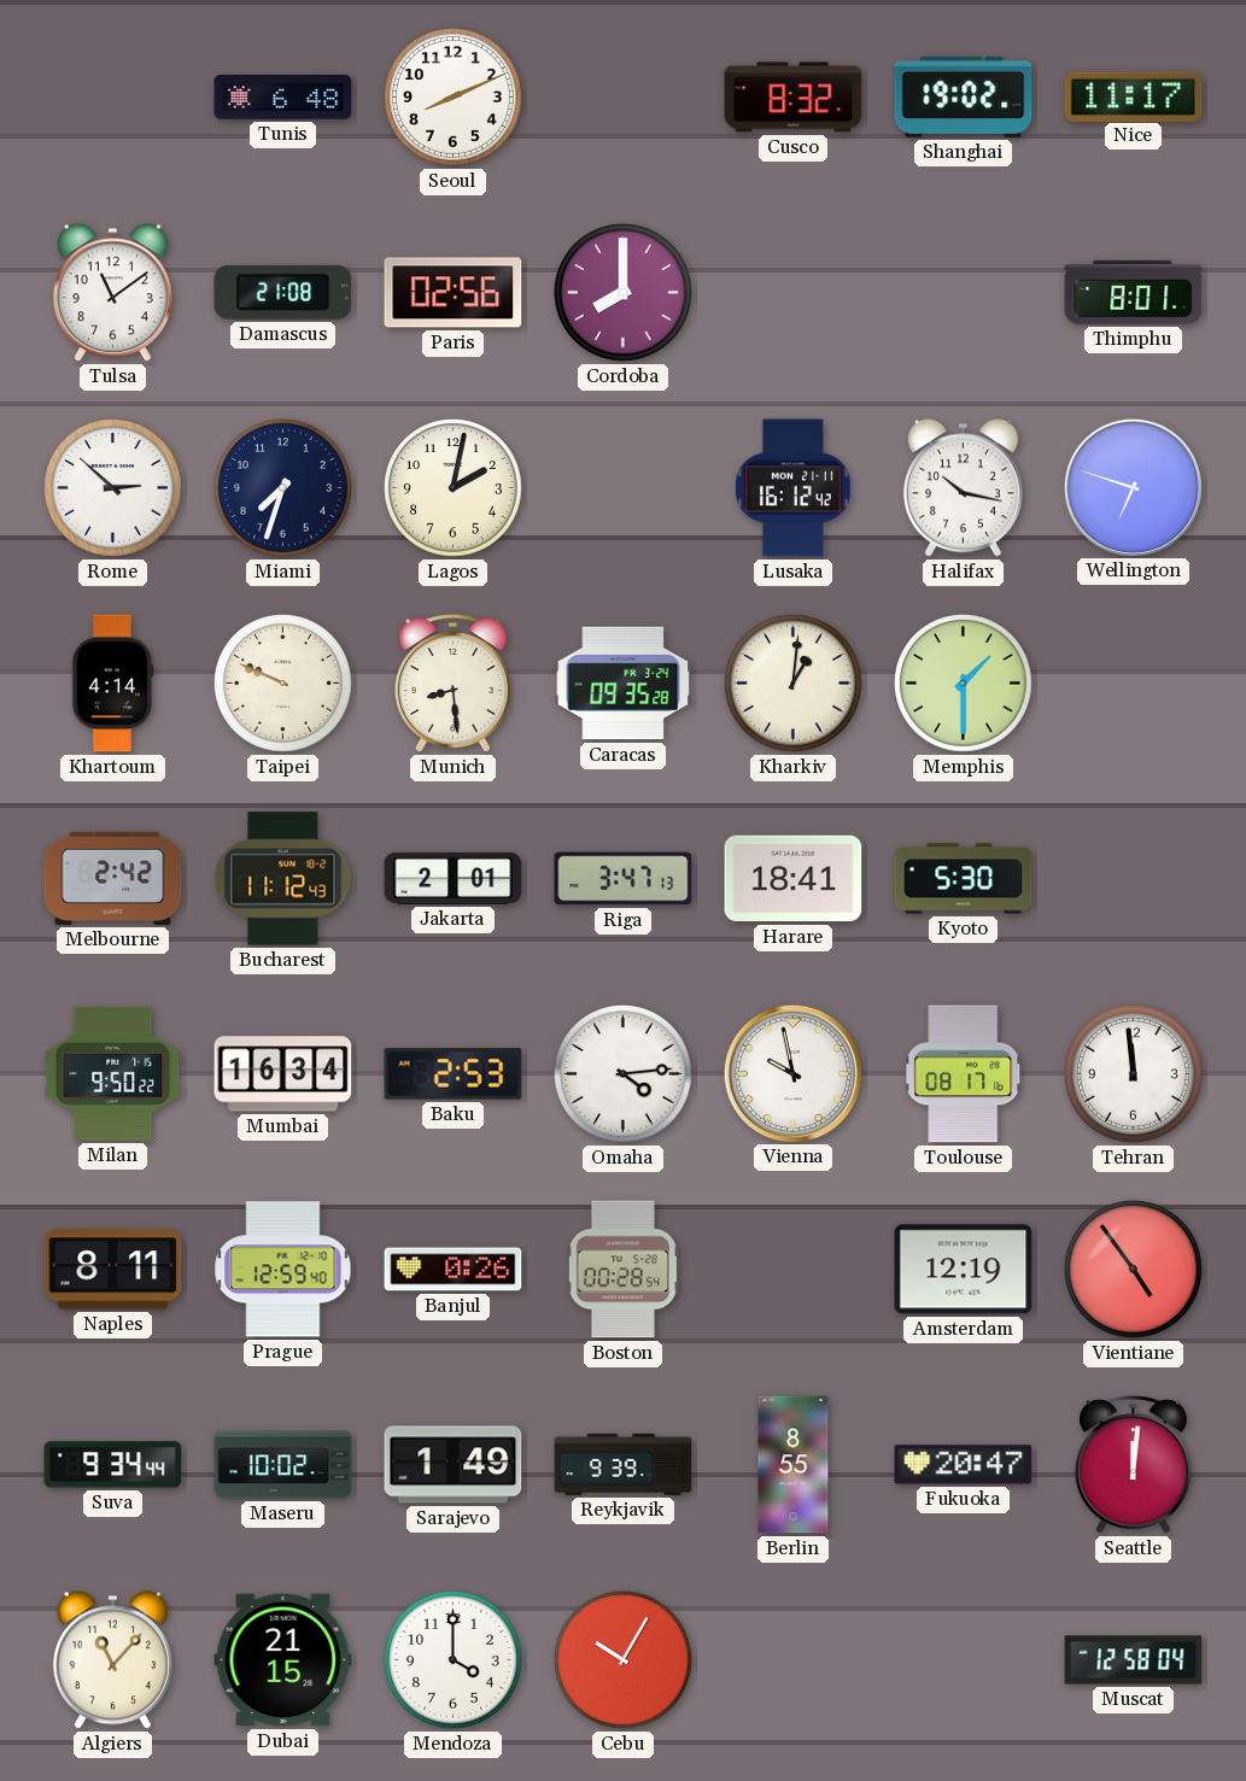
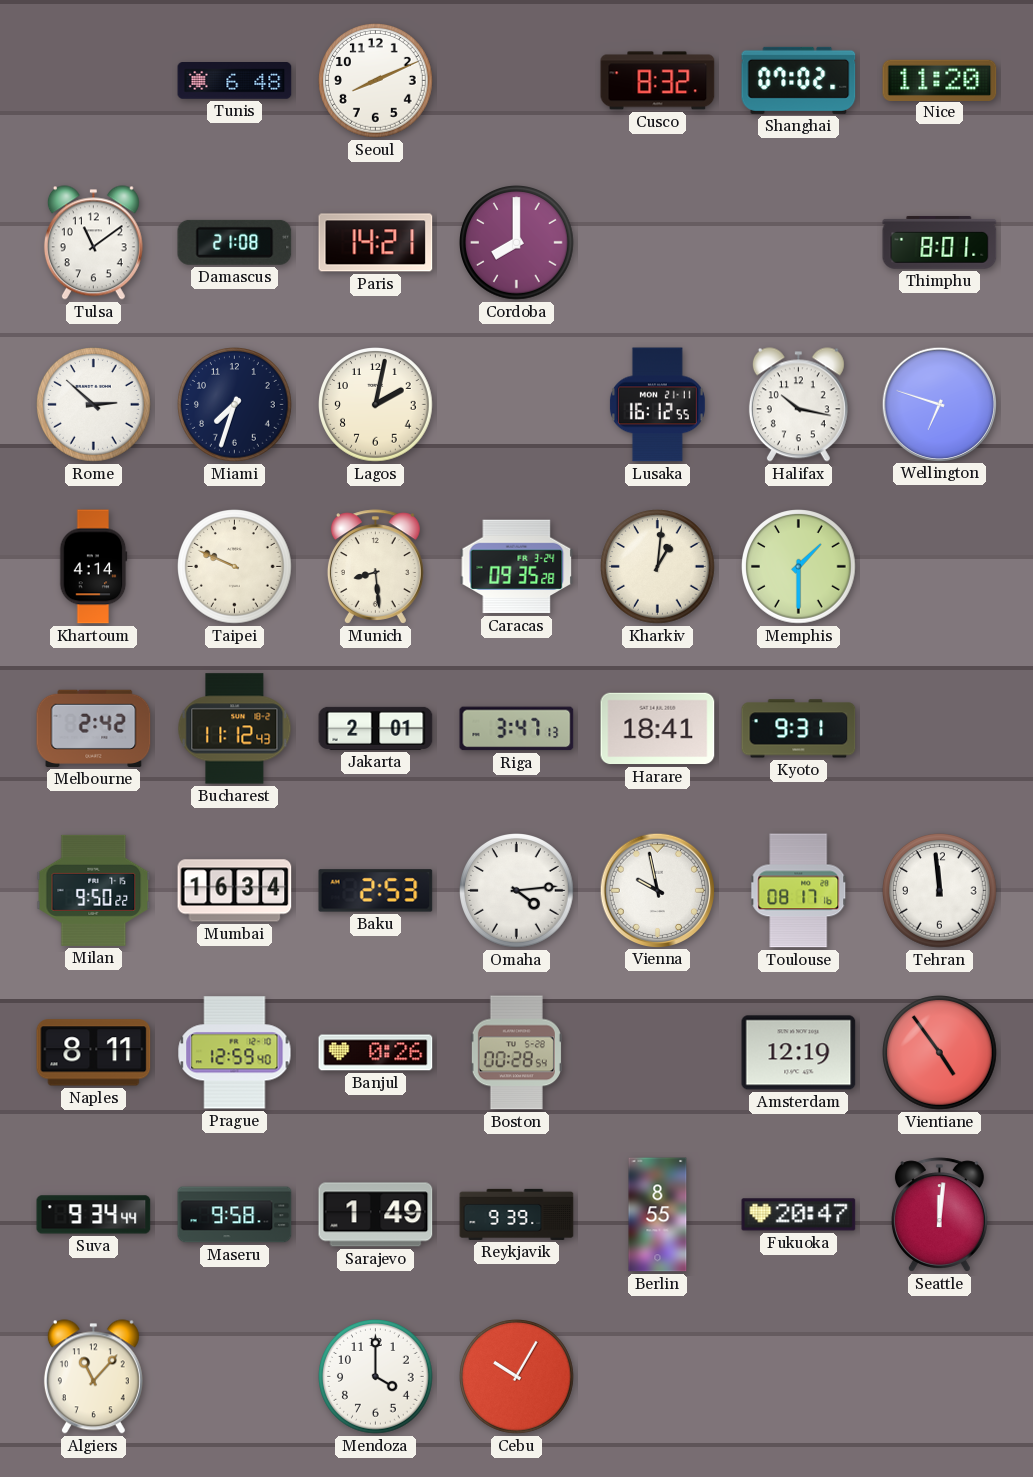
Shanghai: 19:02 -> 07:02
Nice: 11:17 -> 11:20
Paris: 02:56 -> 14:21
Lusaka: 16:12:42 -> 16:12:55
Kyoto: 5:30 -> 9:31
Maseru: 10:02 -> 9:58
Dubai: 21:15 -> none
Muscat: 12:58 -> none
